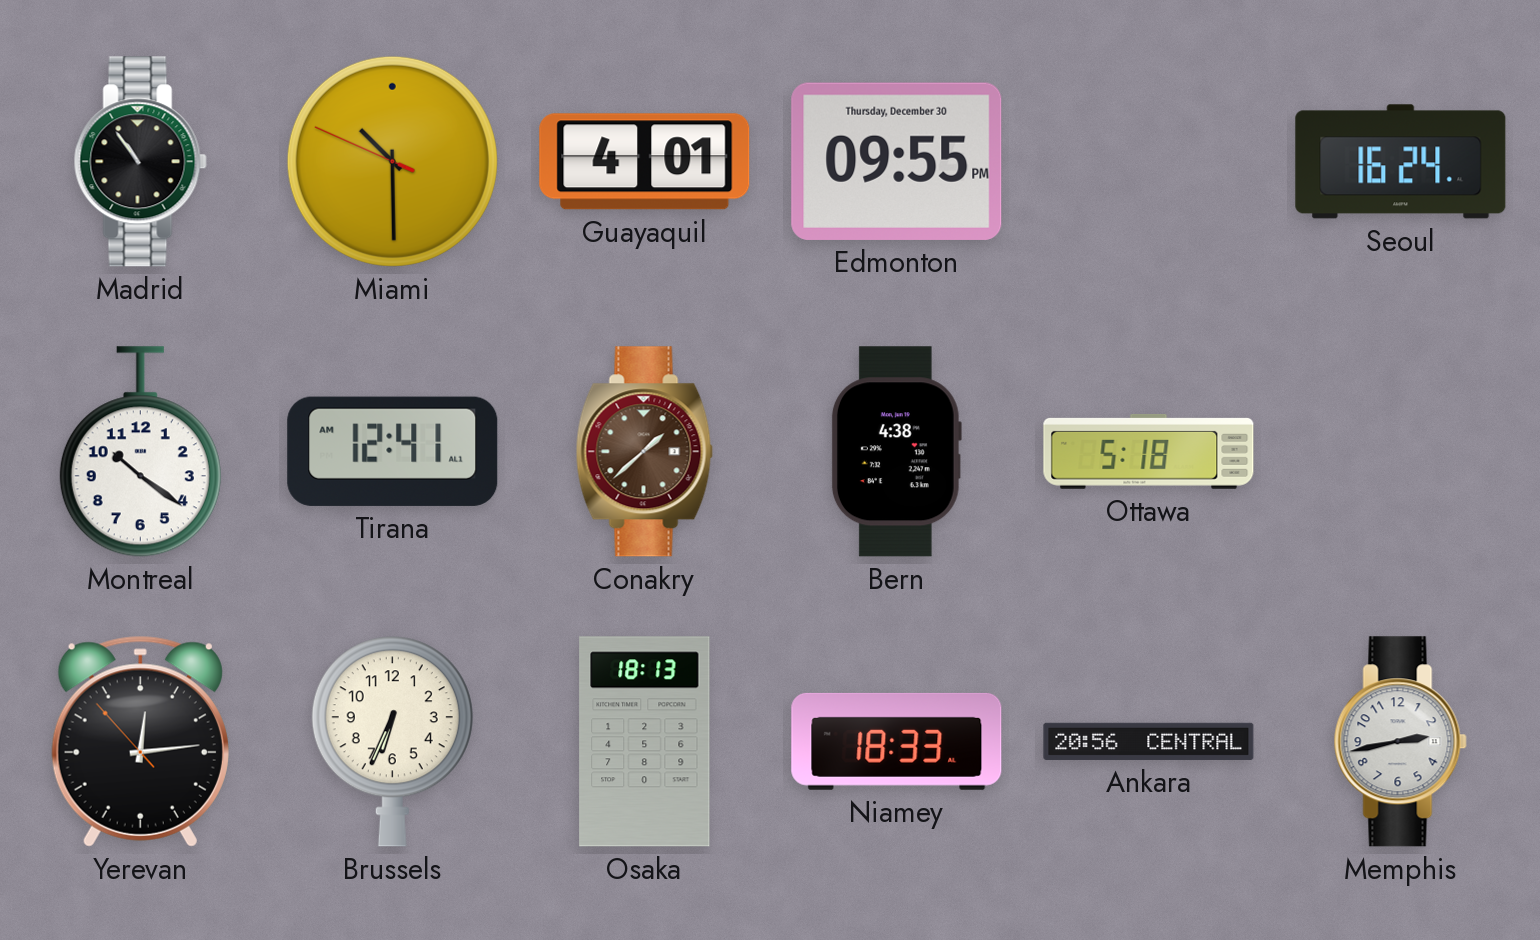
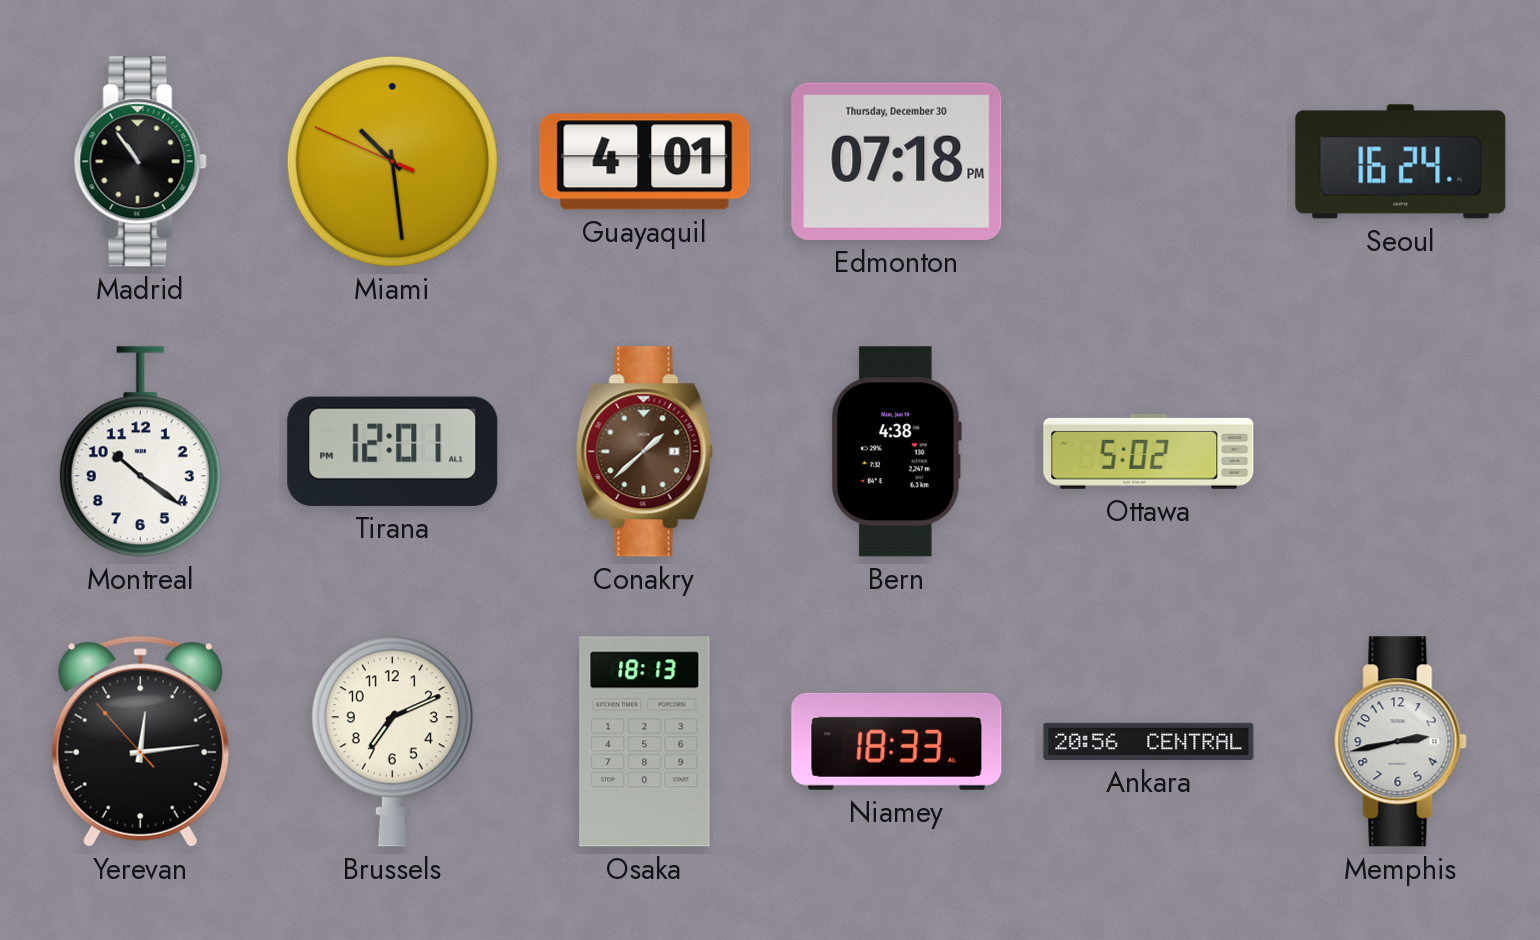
Miami: 10:29 -> 10:28
Edmonton: 09:55 -> 07:18
Tirana: 12:41 -> 12:01
Ottawa: 5:18 -> 5:02
Brussels: 6:34 -> 7:11
